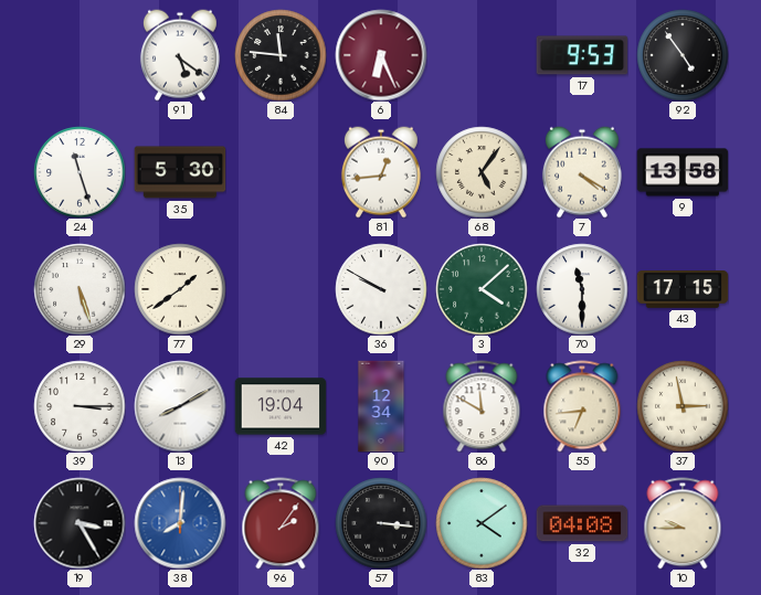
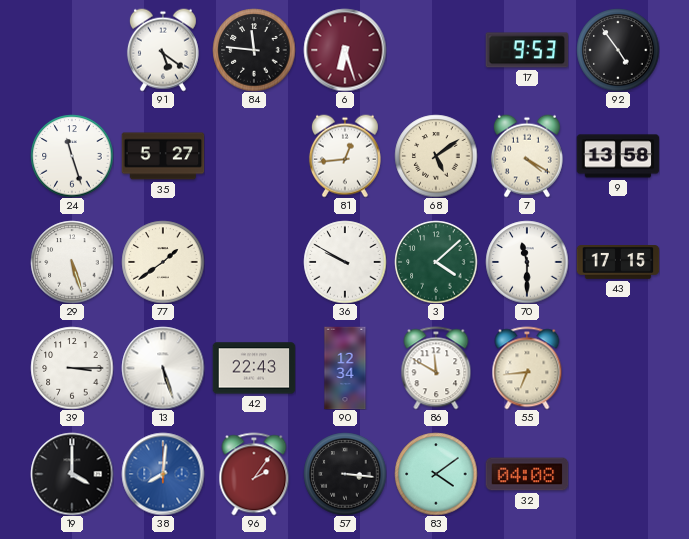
6: 6:26 -> 6:27
35: 5:30 -> 5:27
68: 5:06 -> 5:09
13: 8:10 -> 5:27
42: 19:04 -> 22:43
37: 2:58 -> none
19: 3:25 -> 4:00
10: 9:45 -> none
